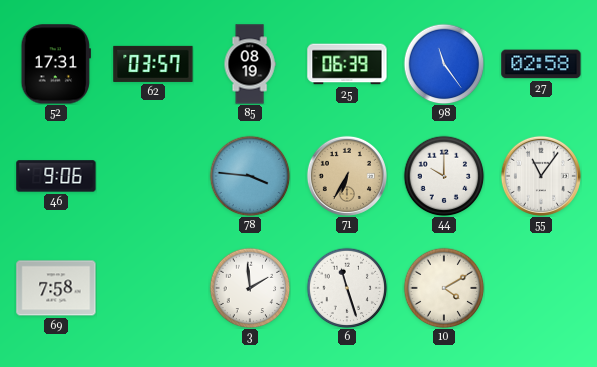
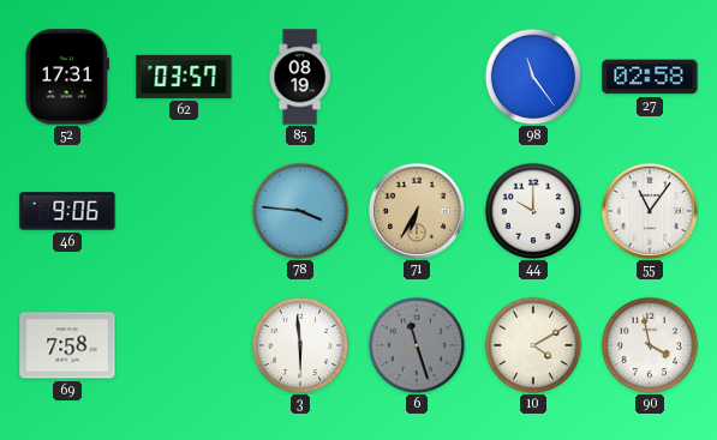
25: 06:39 -> none
3: 1:59 -> 5:59
6 dial: white -> grey
90: none -> 3:58
